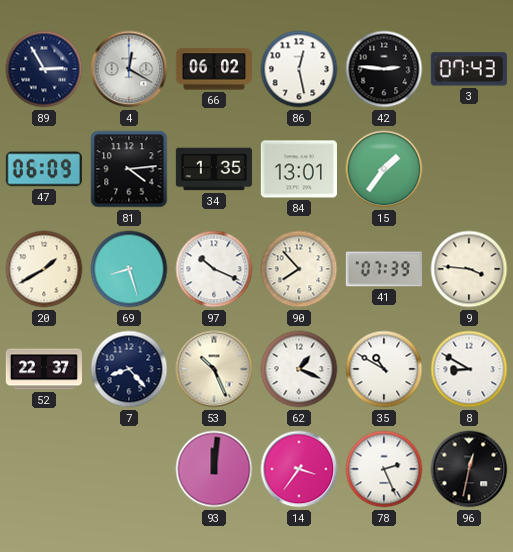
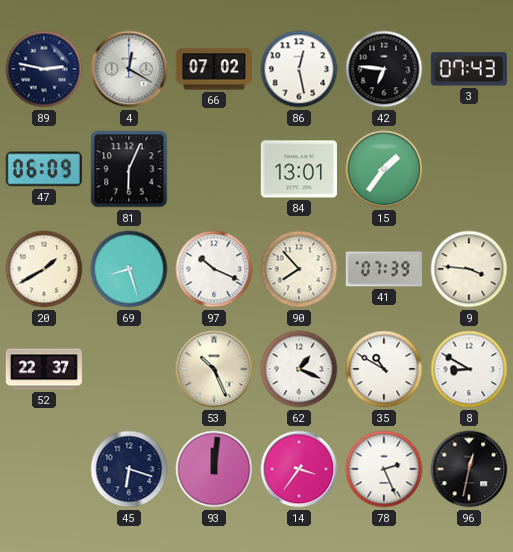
89: 2:55 -> 2:47
66: 06:02 -> 07:02
42: 2:46 -> 6:46
81: 4:14 -> 6:04
34: 1:35 -> none
7: 8:23 -> none
45: none -> 6:18
